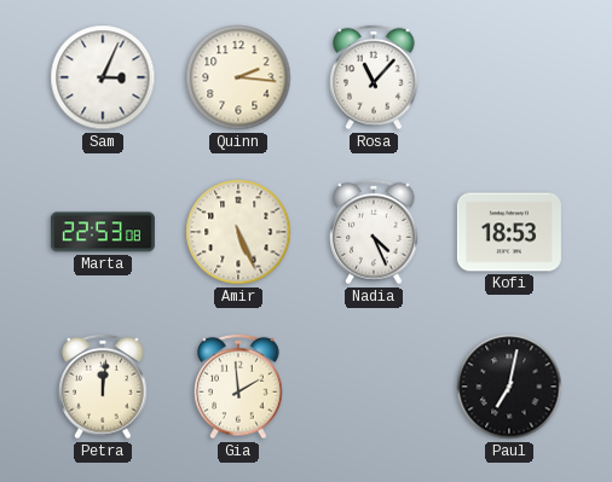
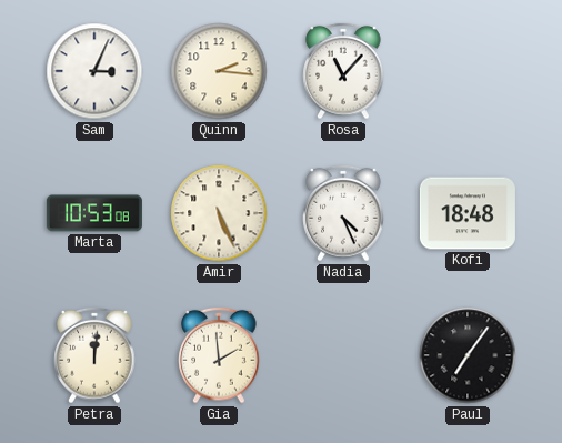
Marta: 22:53 -> 10:53
Kofi: 18:53 -> 18:48
Paul: 7:02 -> 7:06
